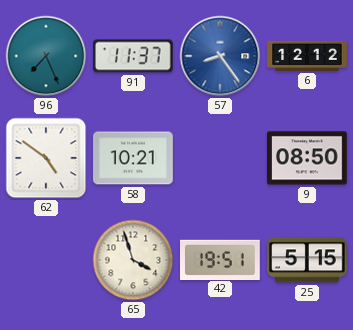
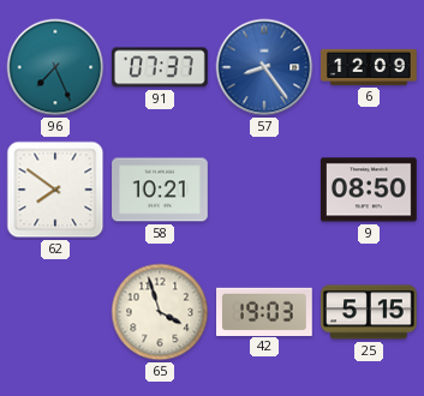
91: 11:37 -> 07:37
6: 12:12 -> 12:09
62: 4:51 -> 7:51
42: 19:51 -> 19:03
